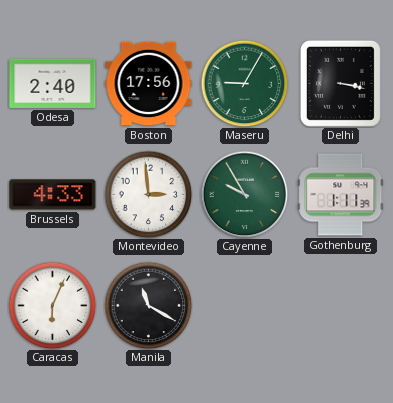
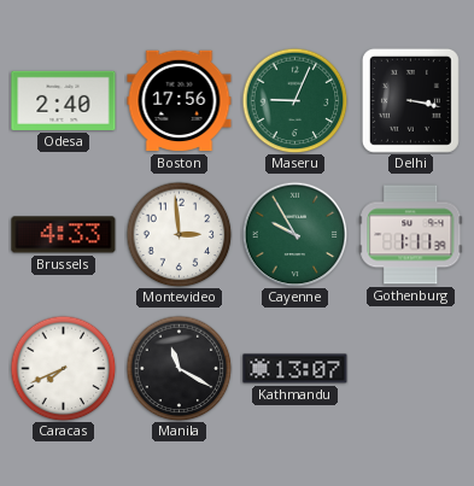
Maseru: 9:05 -> 9:04
Caracas: 6:04 -> 7:41
Kathmandu: none -> 13:07
